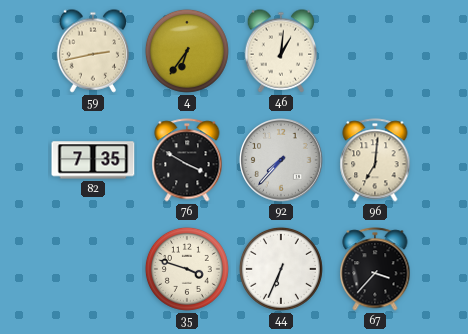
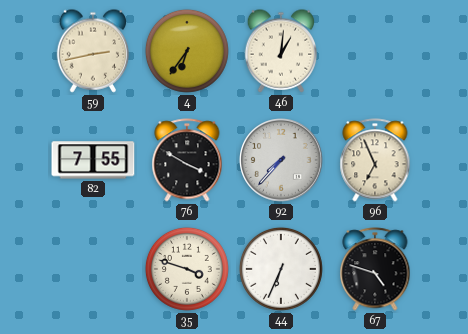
82: 7:35 -> 7:55
96: 7:01 -> 6:56
67: 3:37 -> 4:48
